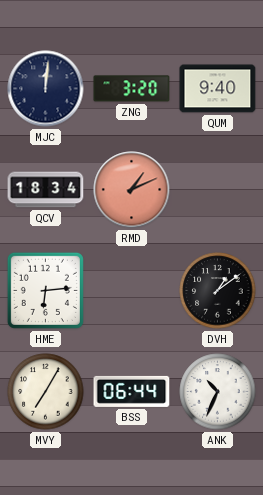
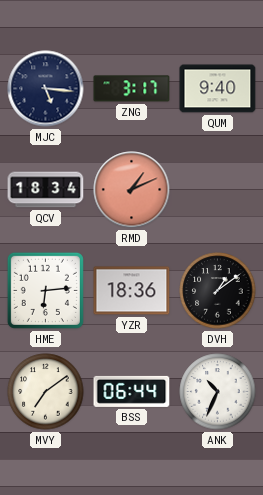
MJC: 12:01 -> 5:16
ZNG: 3:20 -> 3:17
YZR: none -> 18:36
MVY: 7:05 -> 7:09
